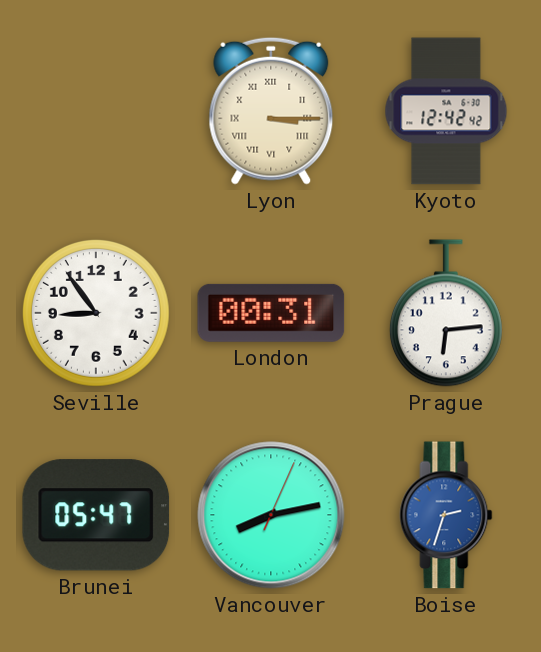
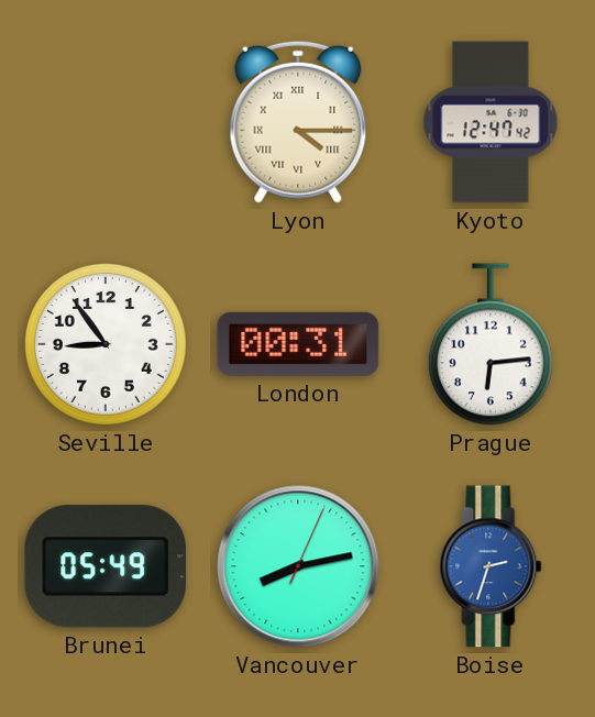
Lyon: 3:15 -> 4:15
Kyoto: 12:42 -> 12:47
Brunei: 05:47 -> 05:49
